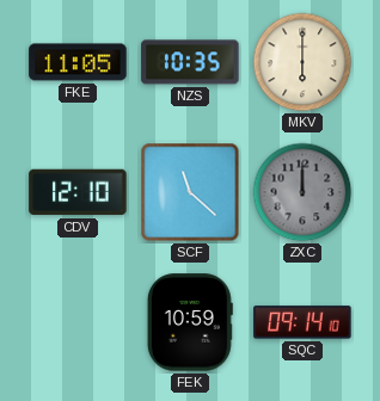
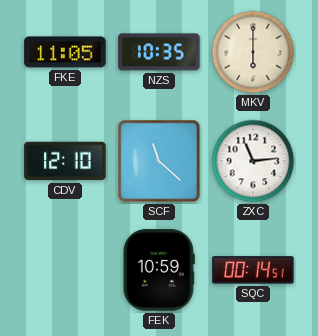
ZXC: 12:00 -> 11:14
ZXC dial: grey -> white
SQC: 09:14 -> 00:14
